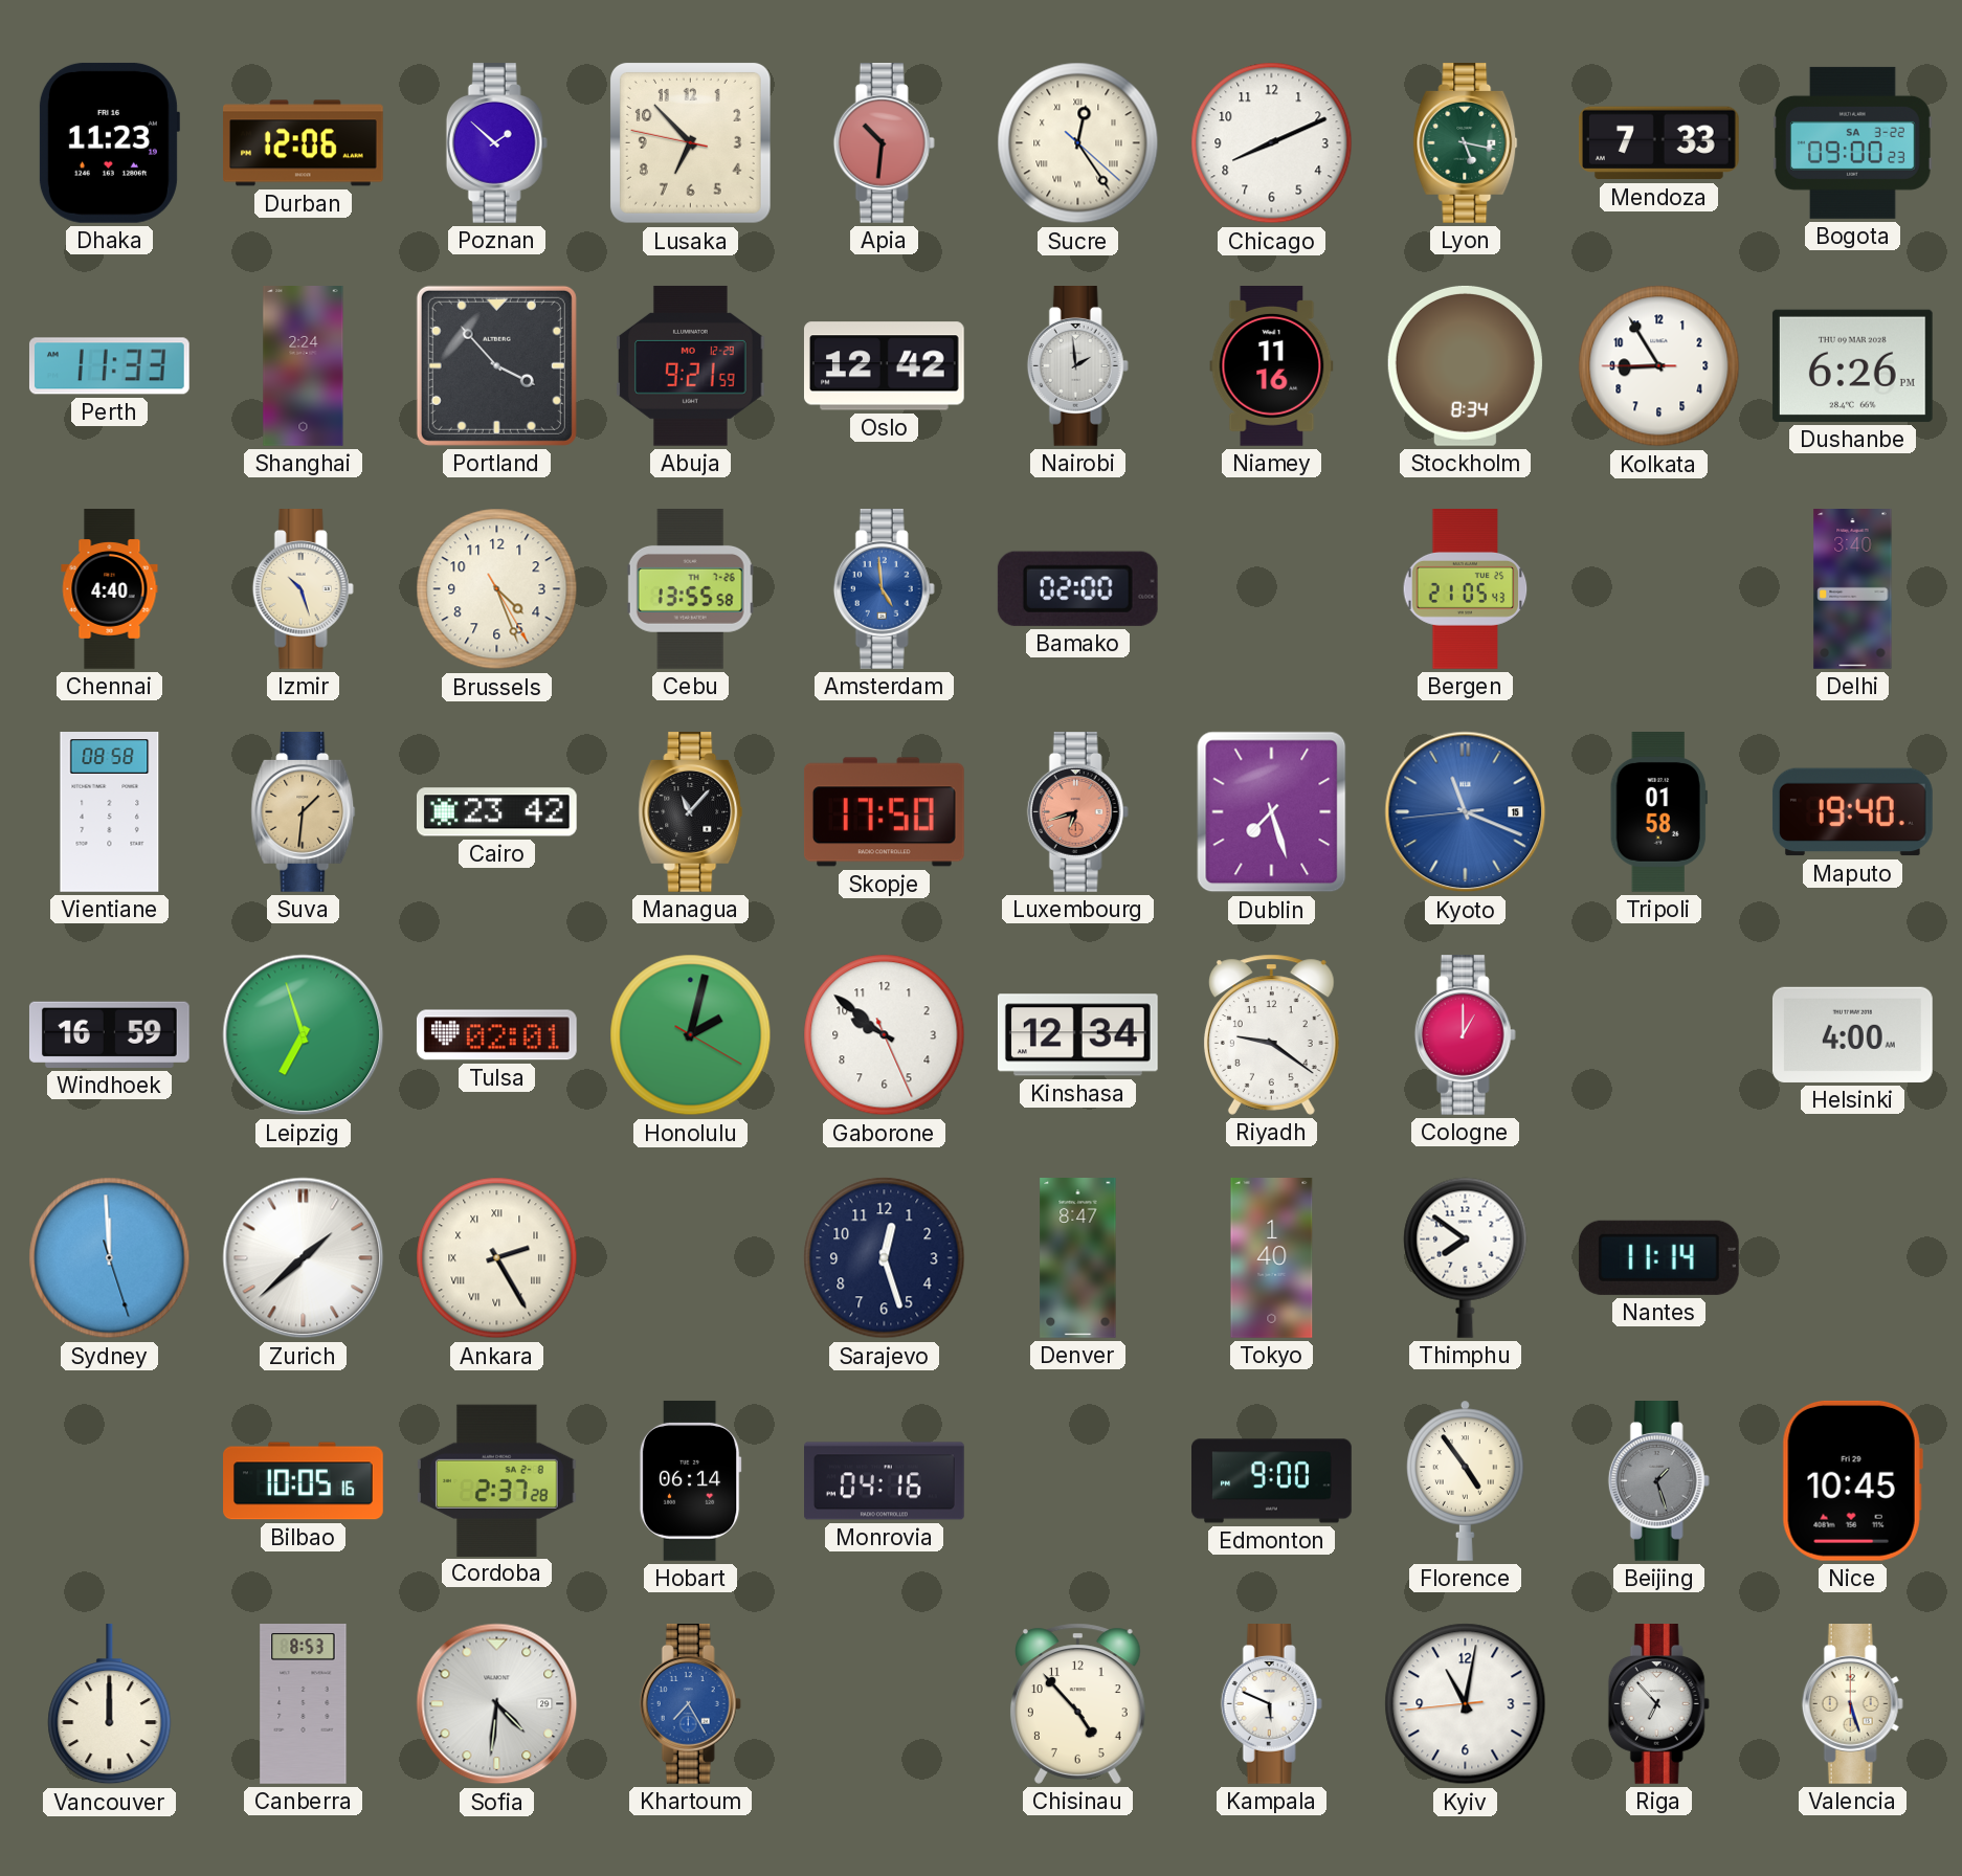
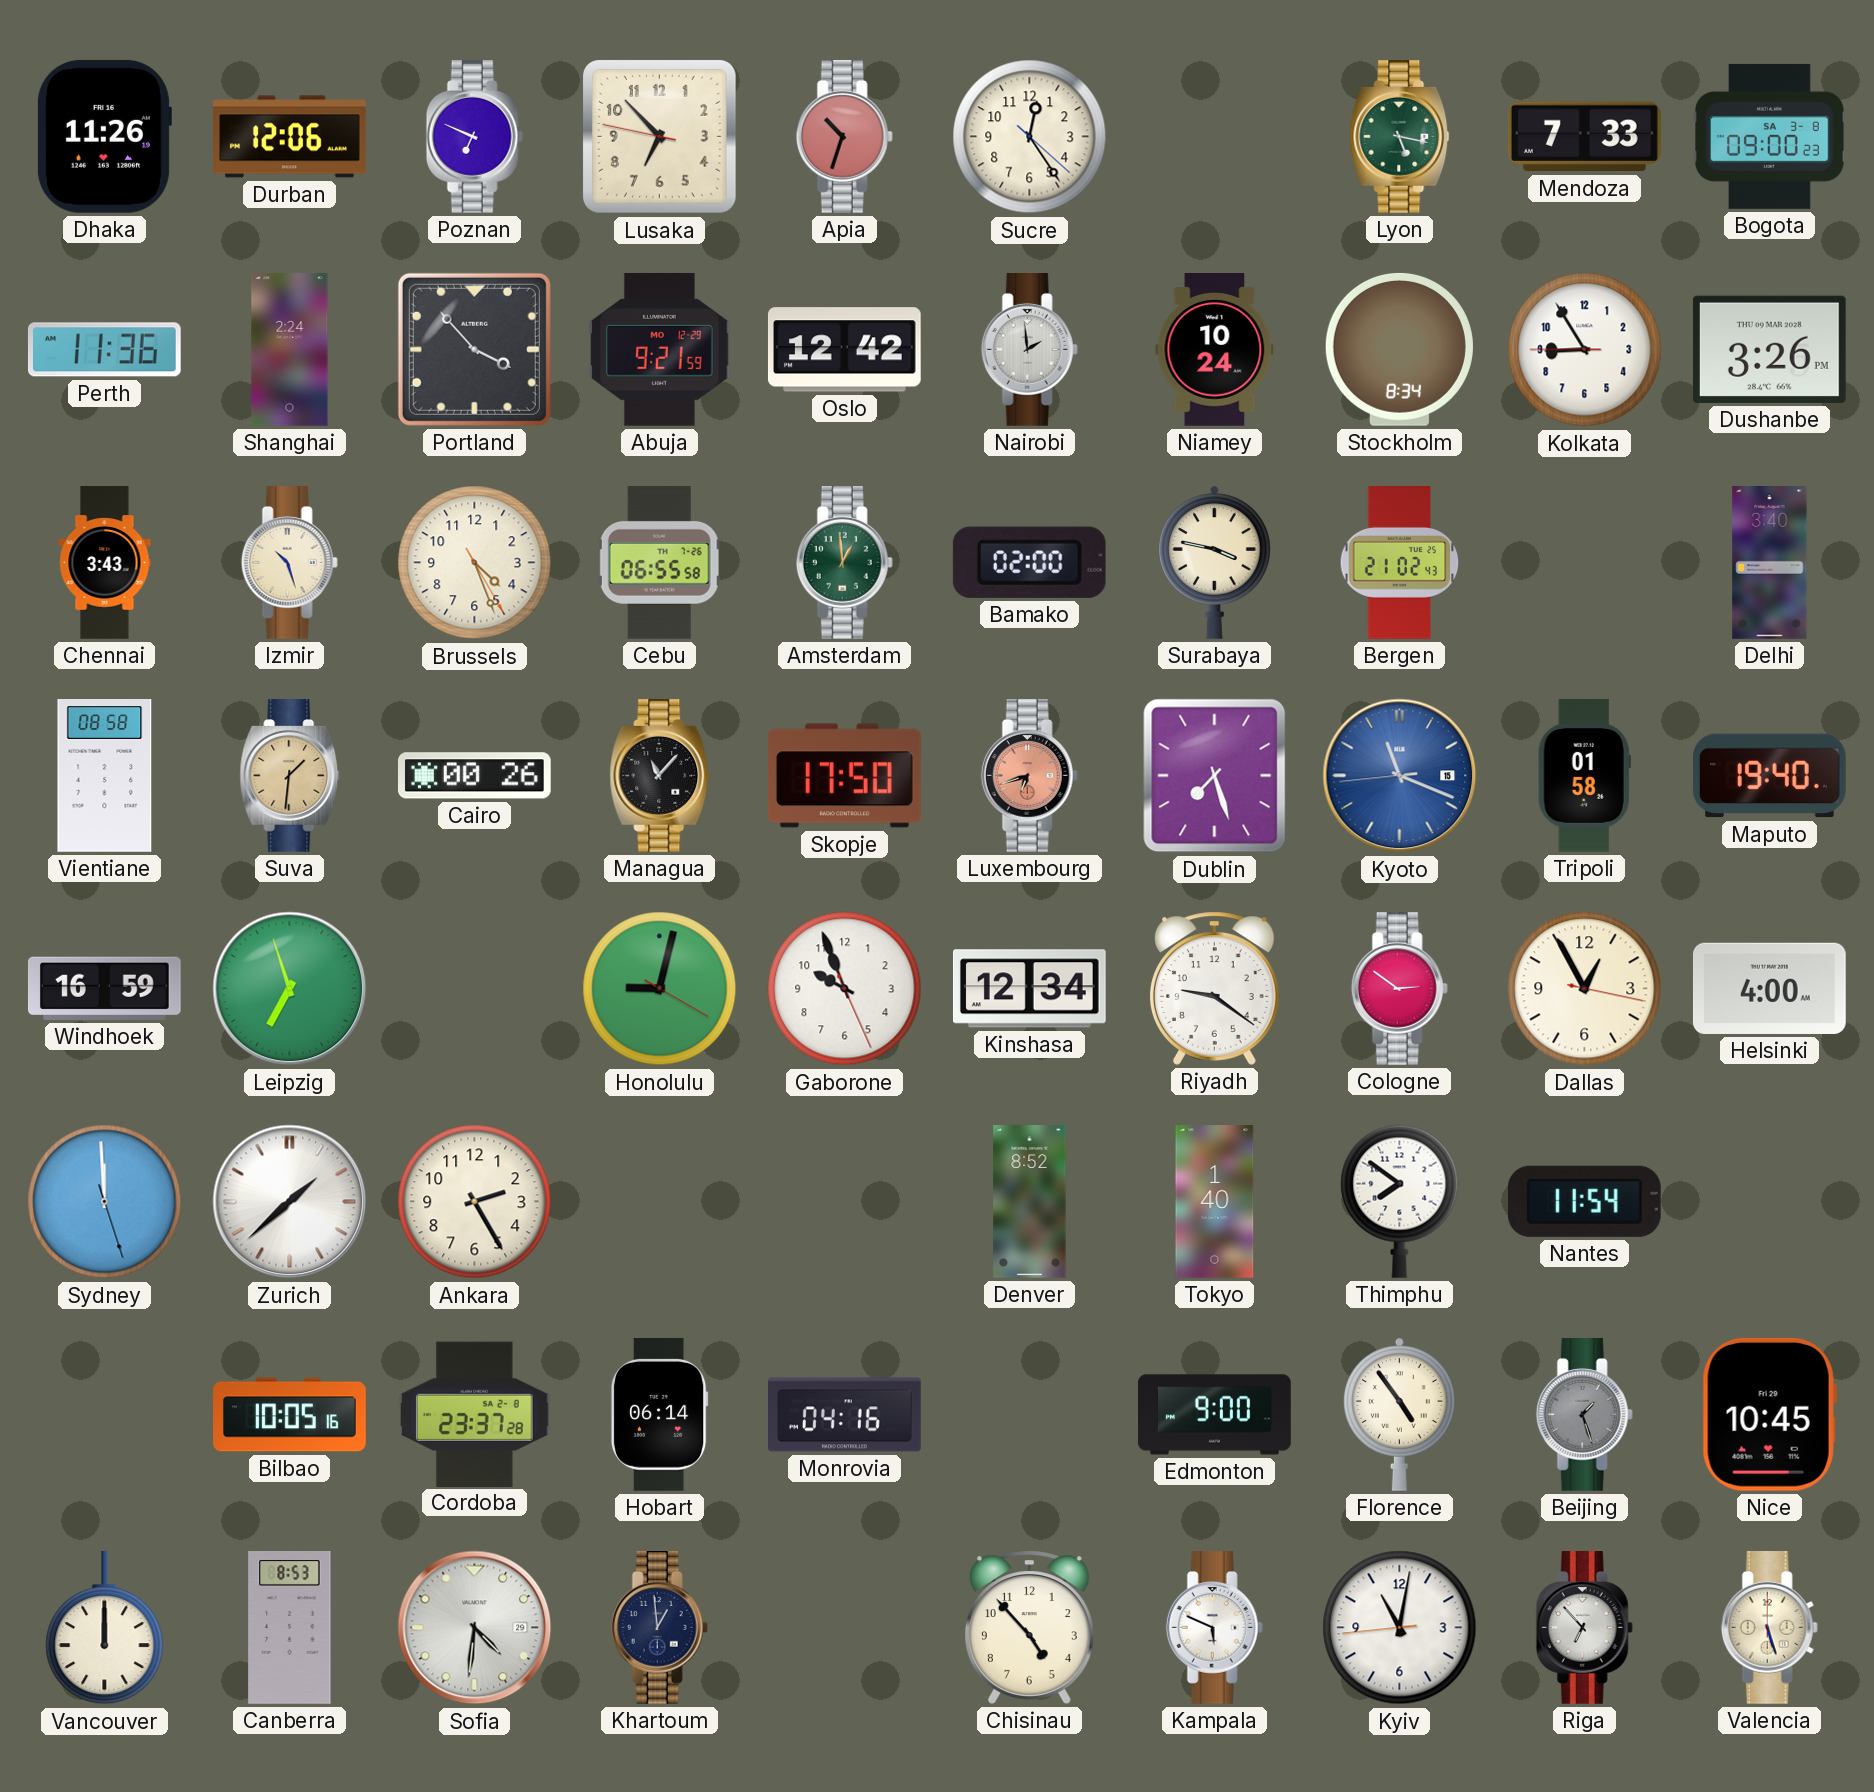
Dhaka: 11:23 -> 11:26
Poznan: 1:52 -> 6:49
Apia: 10:31 -> 10:33
Sucre numerals: Roman -> Arabic
Chicago: 8:11 -> none
Bogota date: SA 3-22 -> SA 3-8
Perth: 11:33 -> 11:36
Niamey: 11:16 -> 10:24
Dushanbe: 6:26 -> 3:26
Chennai: 4:40 -> 3:43
Cebu: 13:55 -> 06:55
Amsterdam: 4:59 -> 12:59
Amsterdam dial: blue -> green
Surabaya: none -> 3:47
Bergen: 21:05 -> 21:02
Cairo: 23:42 -> 00:26
Tulsa: 02:01 -> none
Honolulu: 2:02 -> 9:02
Gaborone: 9:51 -> 9:56
Cologne: 1:00 -> 2:51
Dallas: none -> 12:55
Ankara numerals: Roman -> Arabic
Sarajevo: 12:27 -> none
Denver: 8:47 -> 8:52
Nantes: 11:14 -> 11:54
Cordoba: 2:37 -> 23:37
Khartoum: 7:25 -> 12:59
Khartoum dial: blue -> navy
